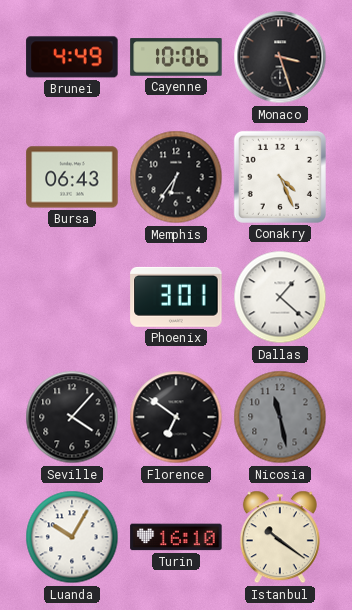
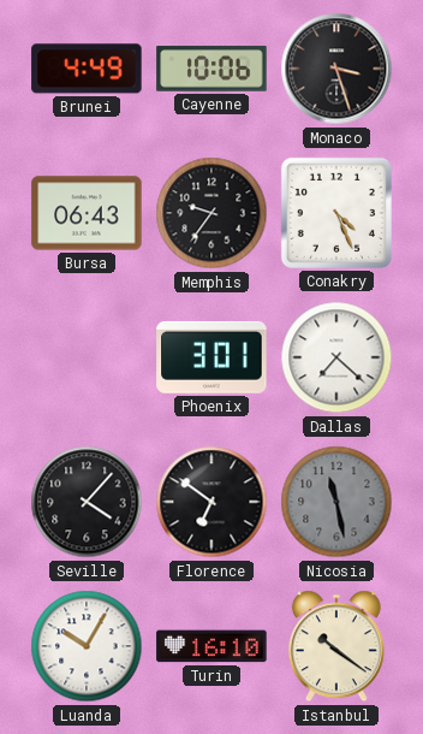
Memphis: 6:36 -> 9:36
Dallas: 1:22 -> 7:22
